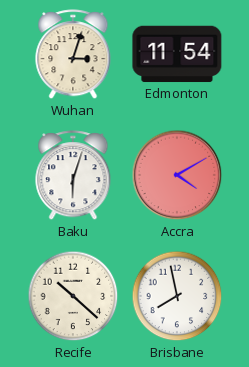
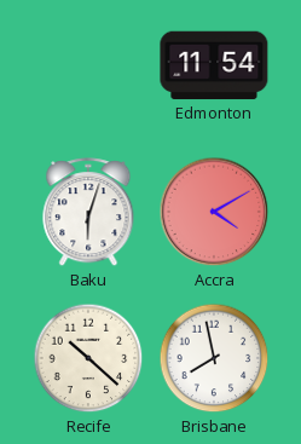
Wuhan: 3:03 -> none
